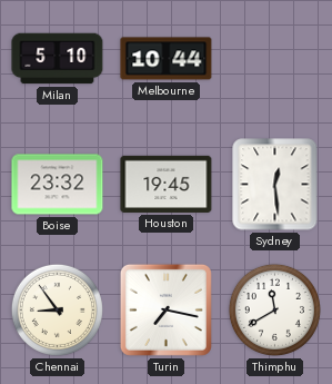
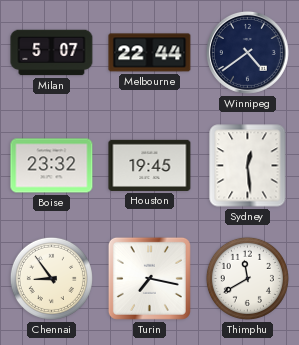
Milan: 5:10 -> 5:07
Melbourne: 10:44 -> 22:44
Winnipeg: none -> 4:39
